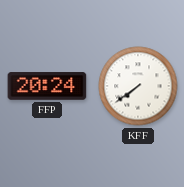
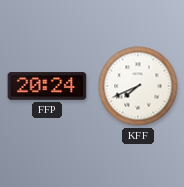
KFF: 7:39 -> 7:41
